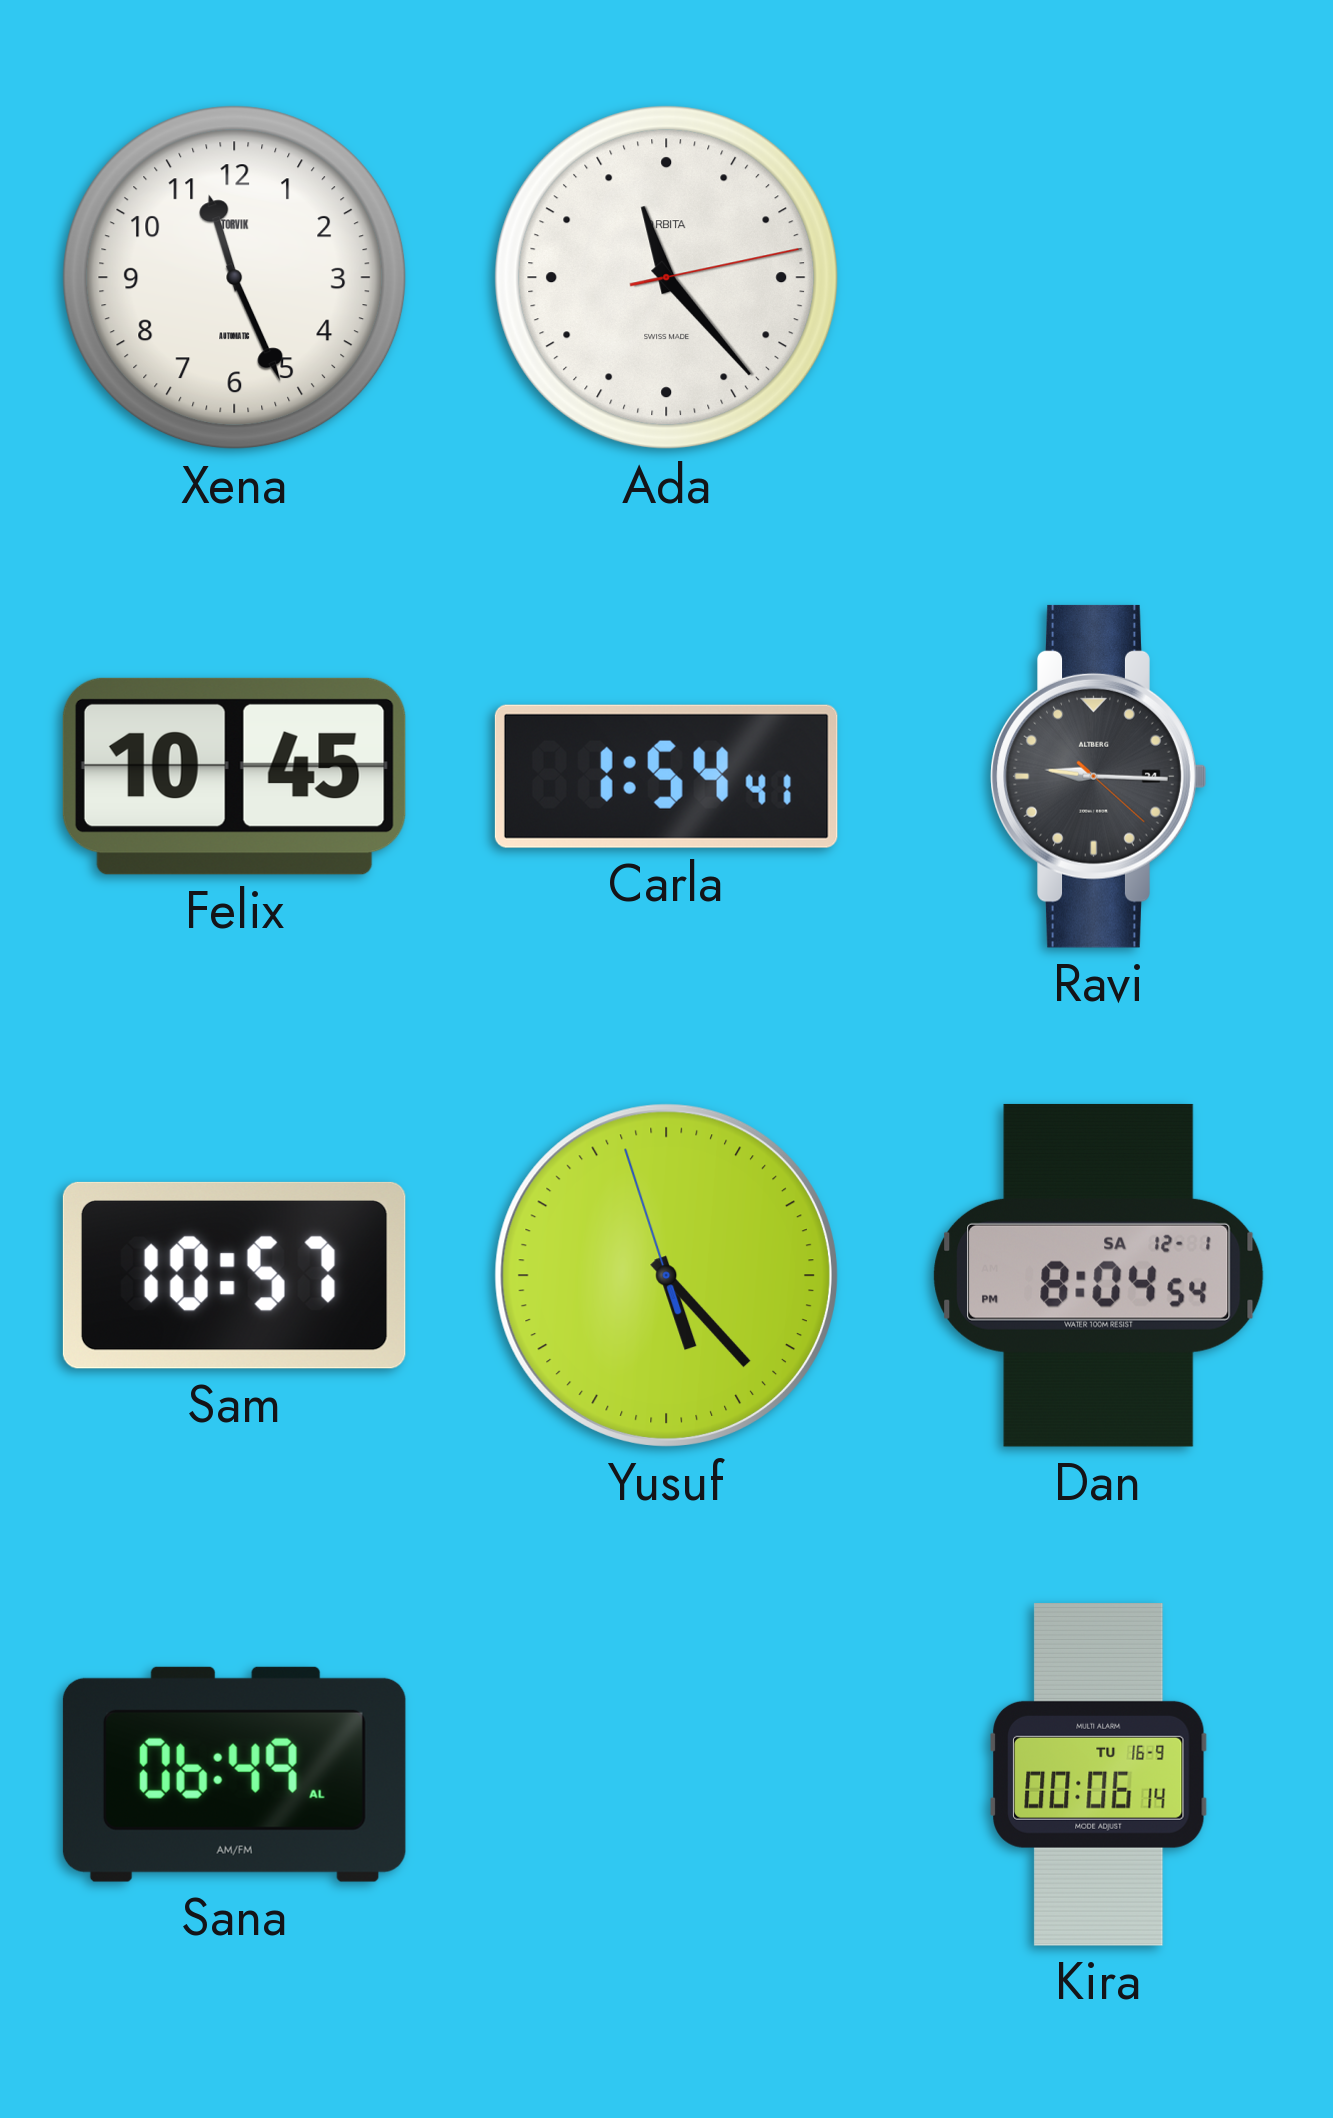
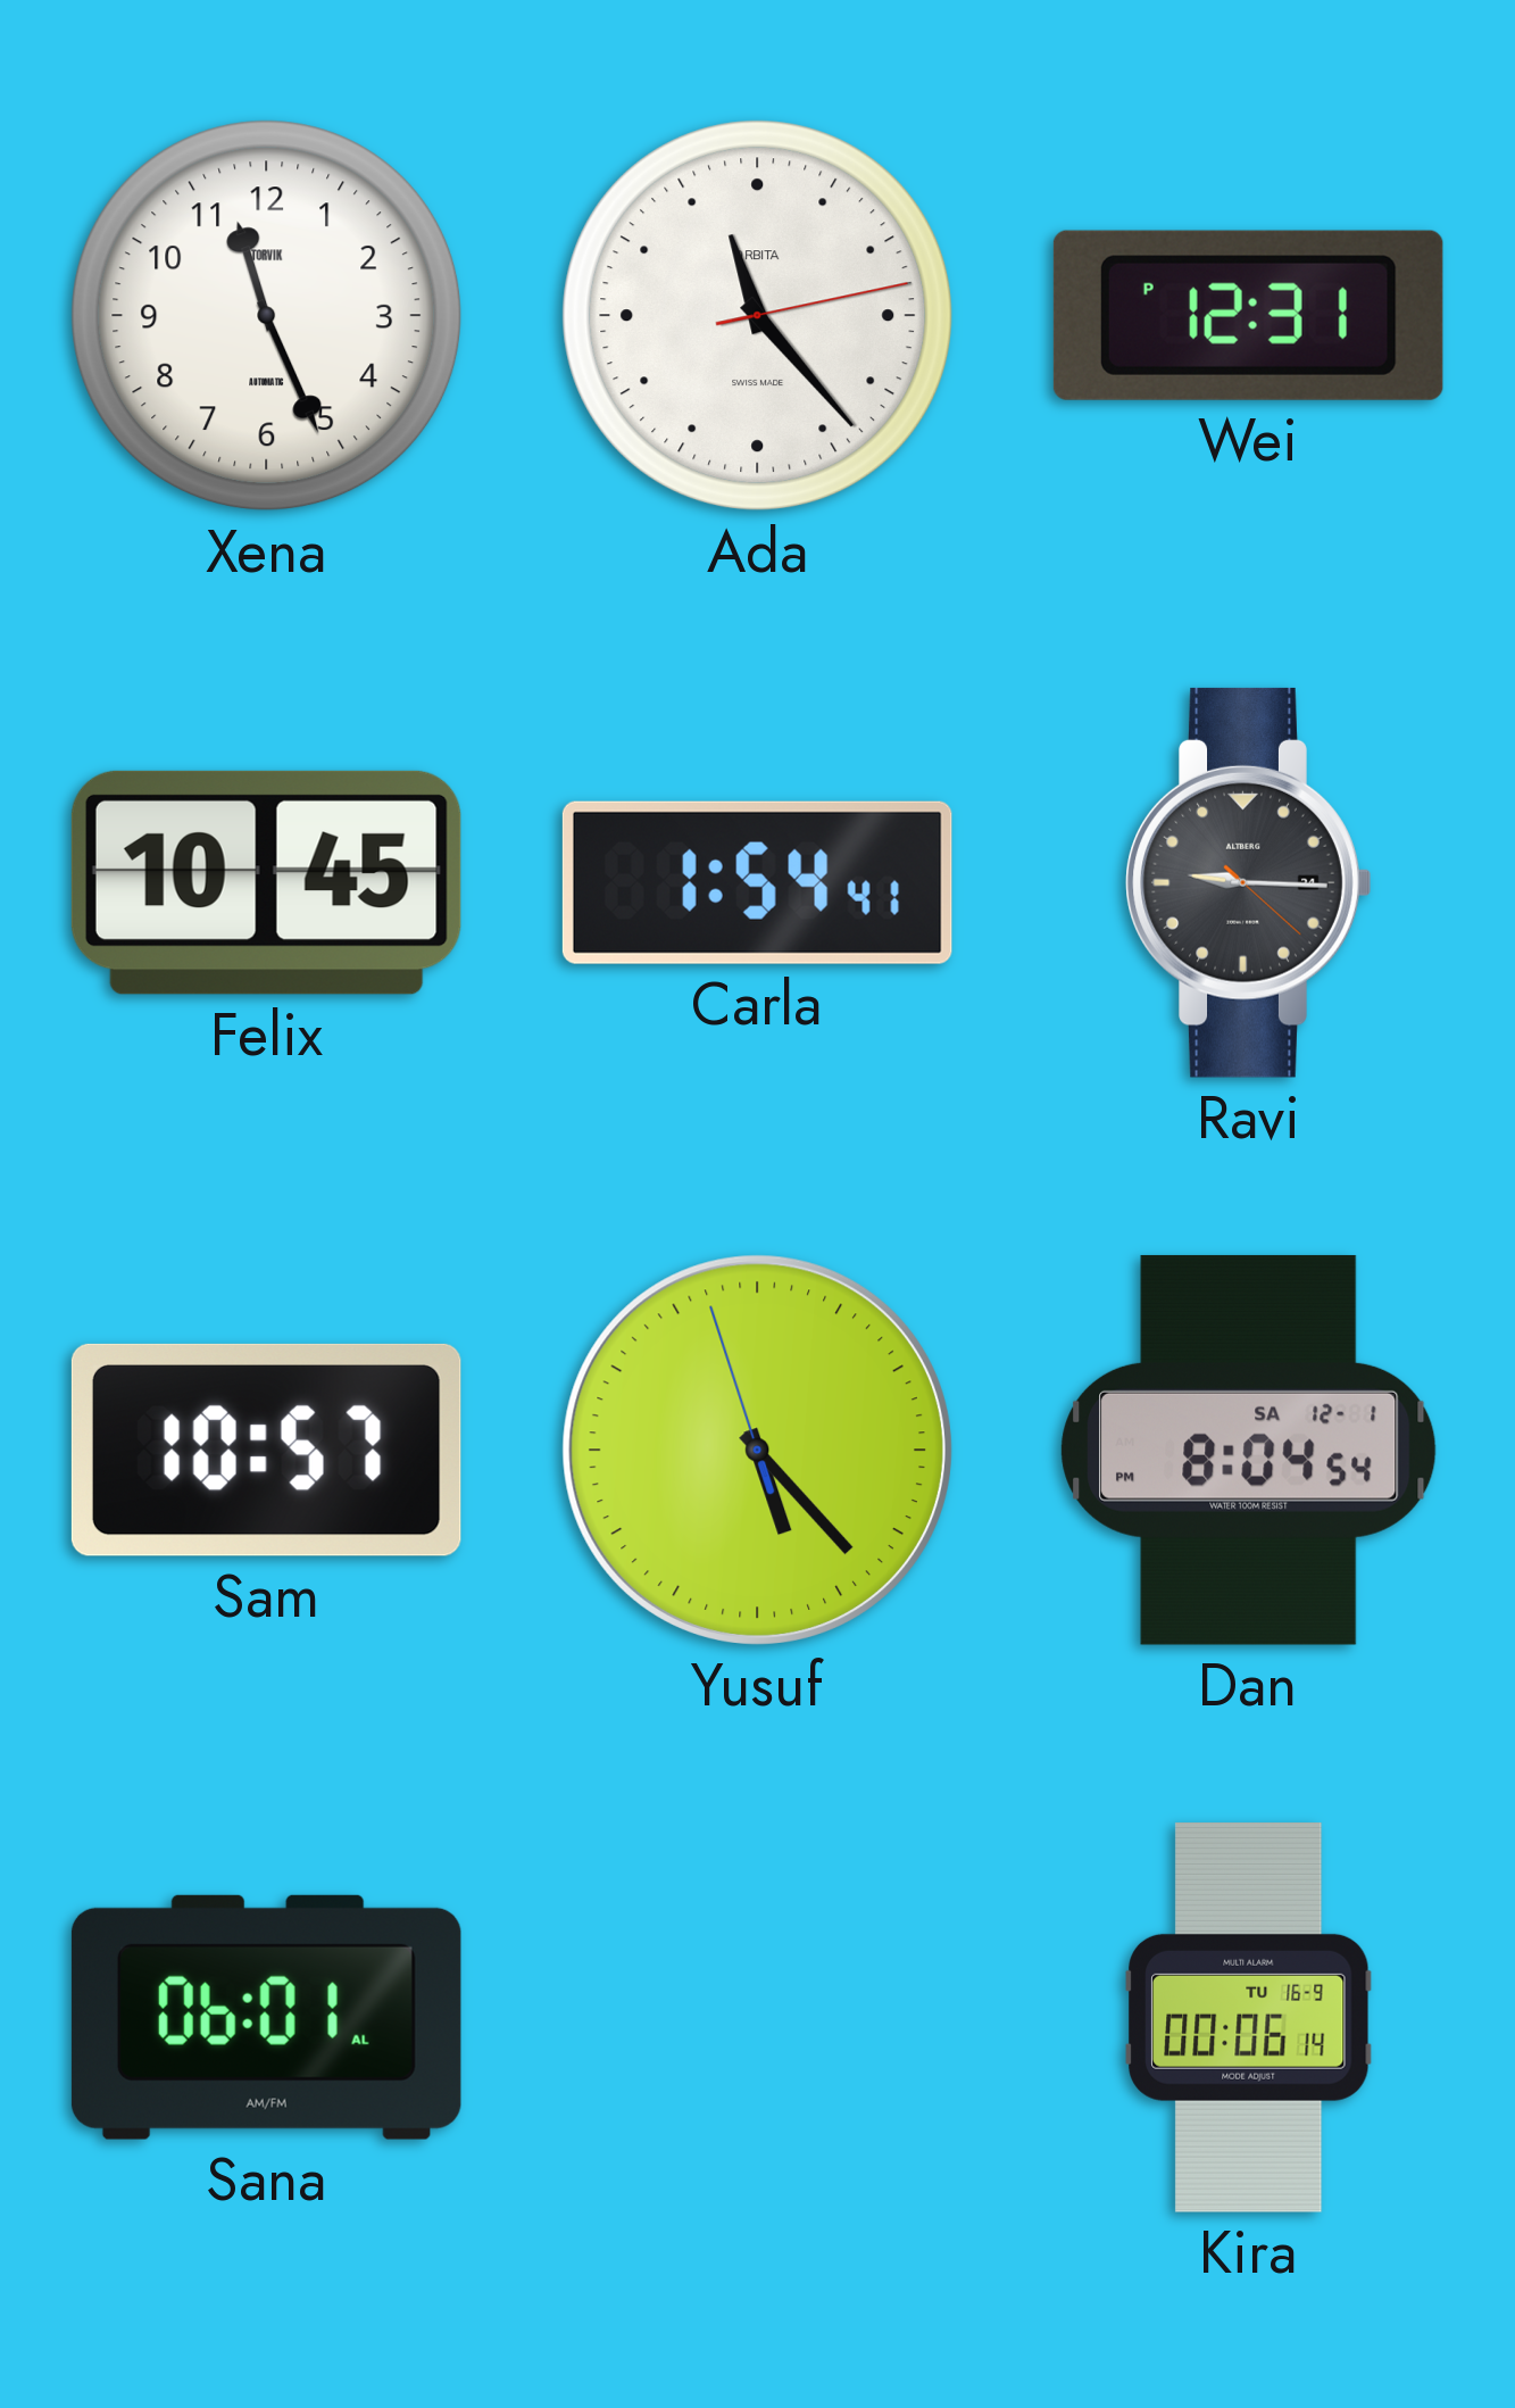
Wei: none -> 12:31
Sana: 06:49 -> 06:01
